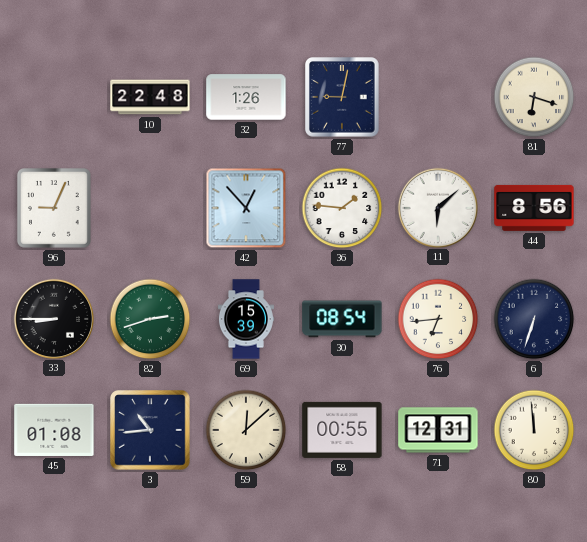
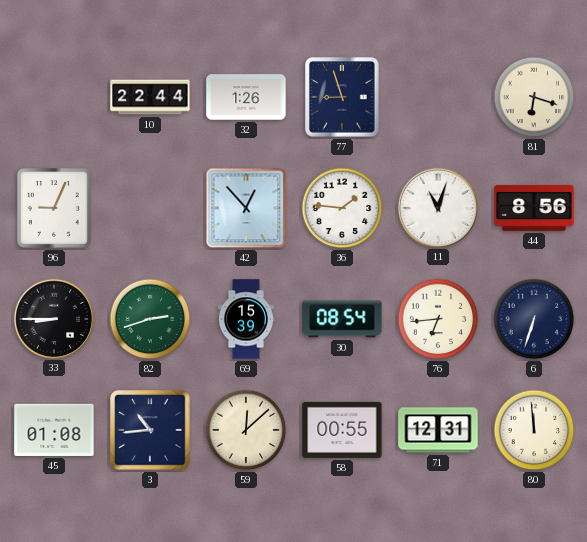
10: 22:48 -> 22:44
77: 9:02 -> 8:57
11: 6:08 -> 11:03
